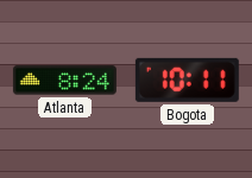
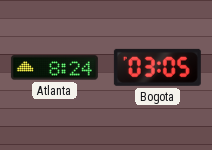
Bogota: 10:11 -> 03:05
